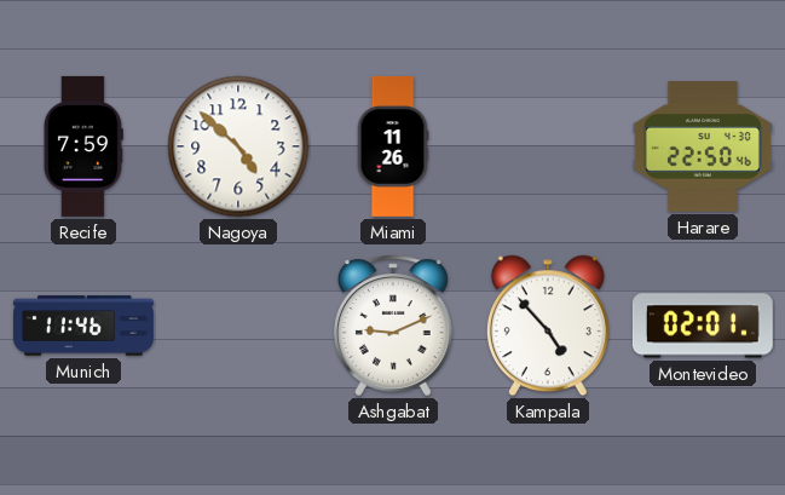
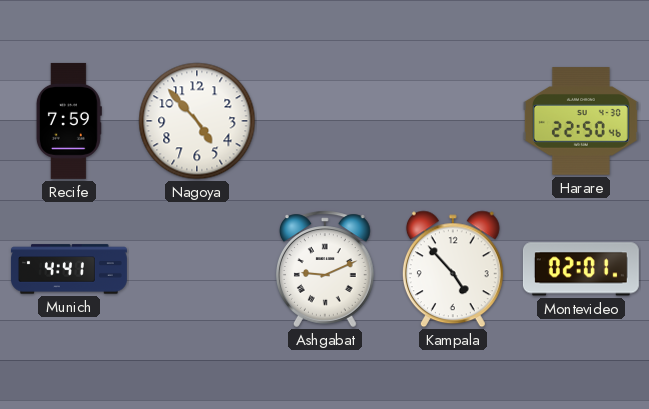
Nagoya: 4:52 -> 4:53
Miami: 11:26 -> none
Munich: 11:46 -> 4:41
